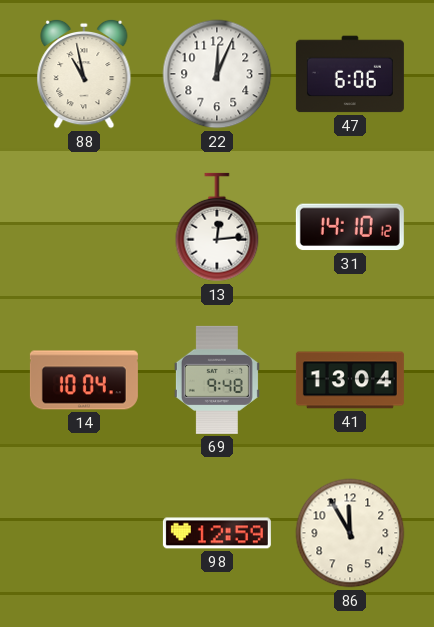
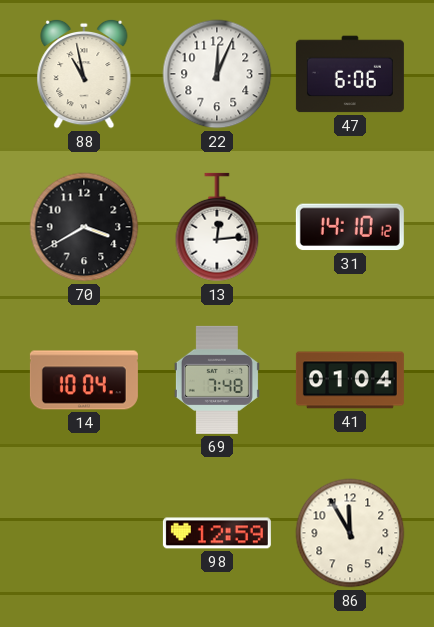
70: none -> 3:40
69: 9:48 -> 7:48
41: 13:04 -> 01:04
